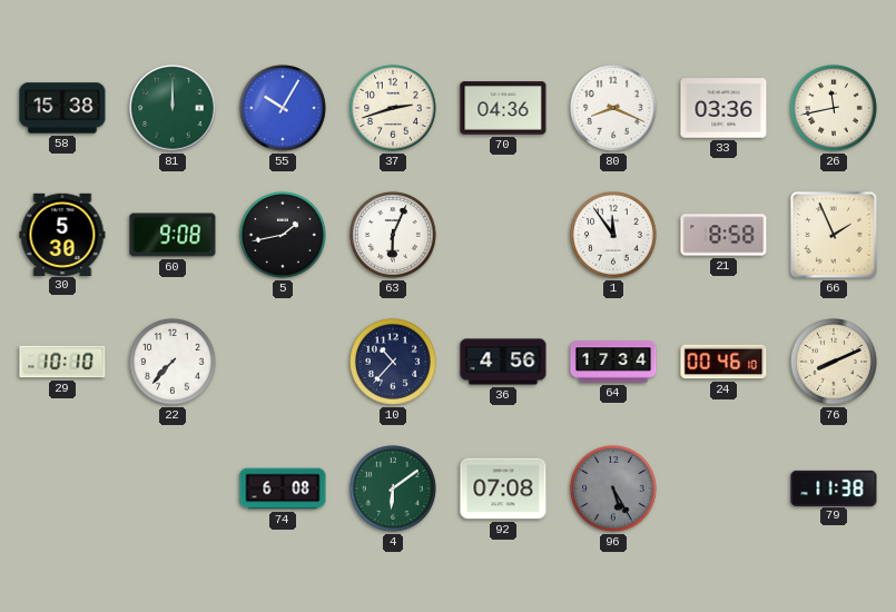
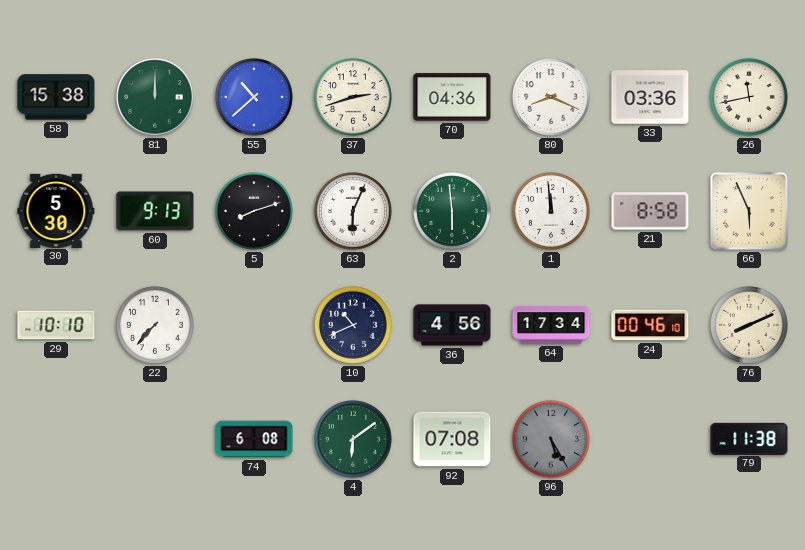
55: 10:05 -> 10:38
60: 9:08 -> 9:13
5: 1:43 -> 8:12
2: none -> 5:59
1: 11:54 -> 11:59
66: 1:56 -> 5:56
10: 10:37 -> 10:41
